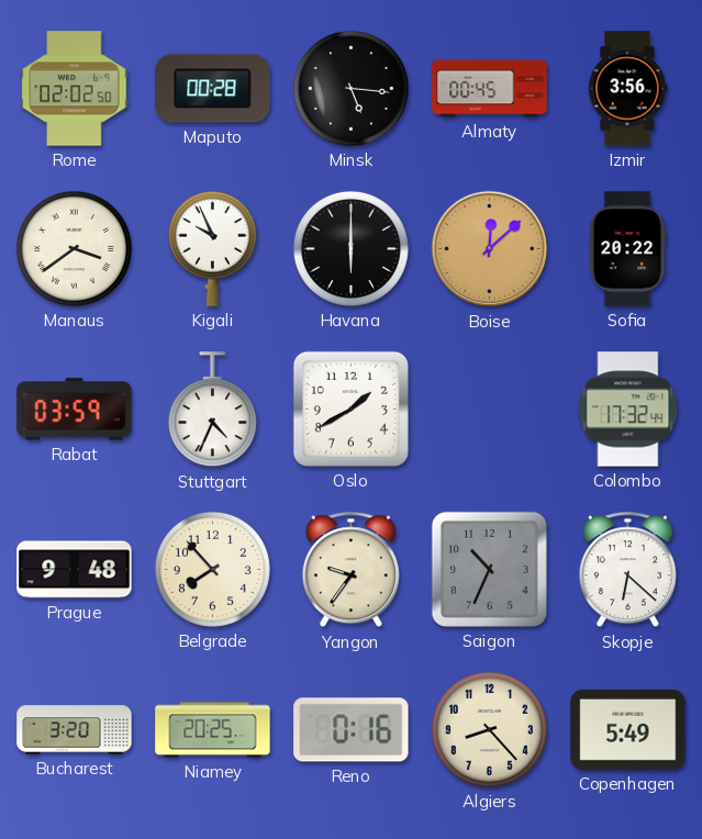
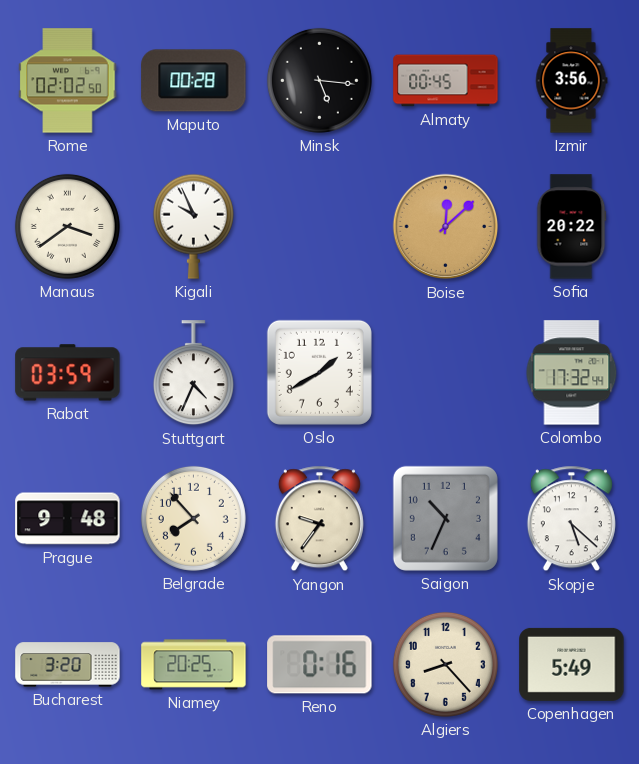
Havana: 6:00 -> none
Skopje: 6:22 -> 5:22
